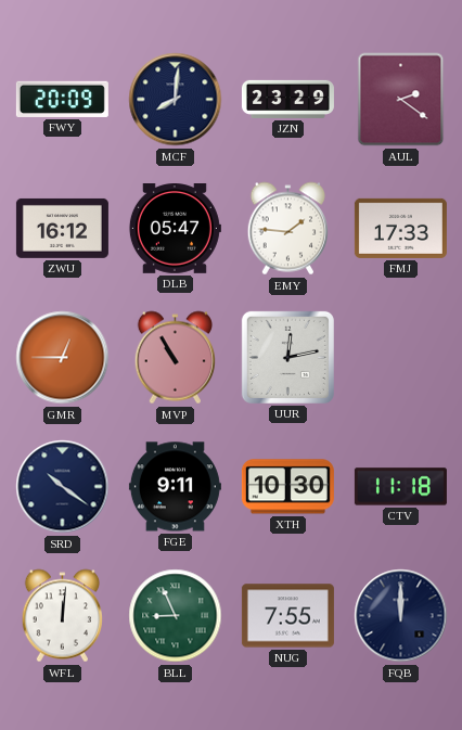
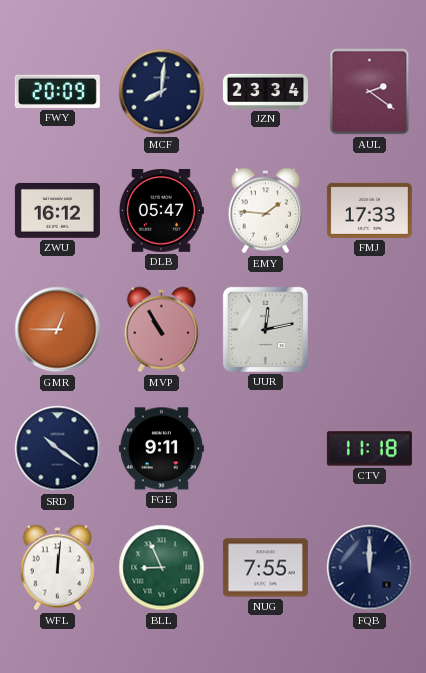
JZN: 23:29 -> 23:34
XTH: 10:30 -> none
